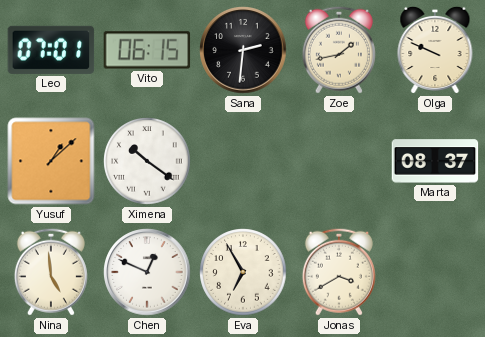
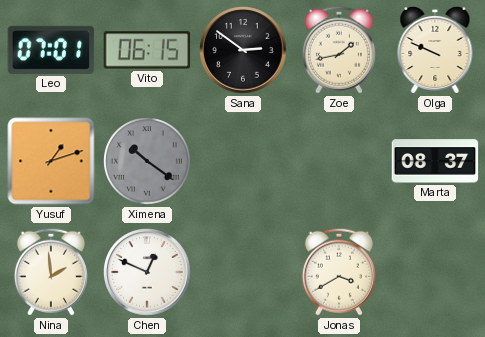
Sana: 2:31 -> 2:51
Yusuf: 1:08 -> 1:12
Ximena dial: white -> grey
Nina: 4:59 -> 1:59
Eva: 6:55 -> none
